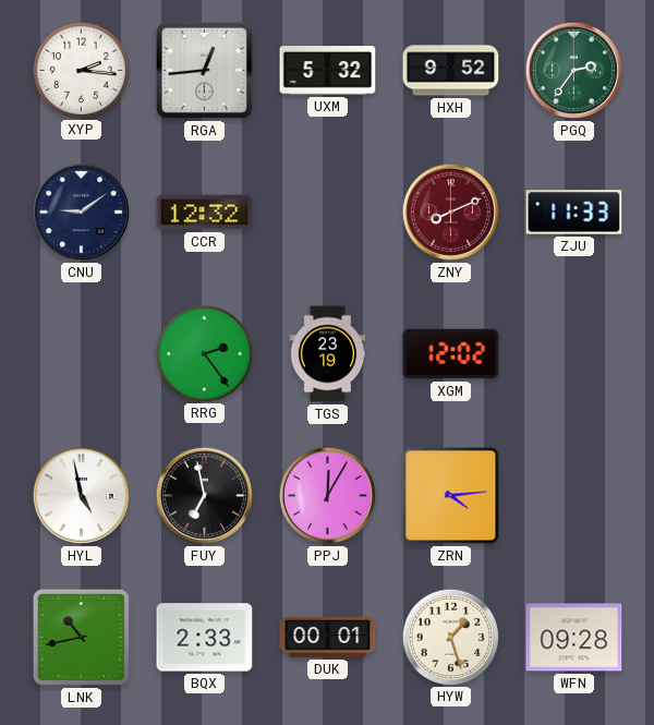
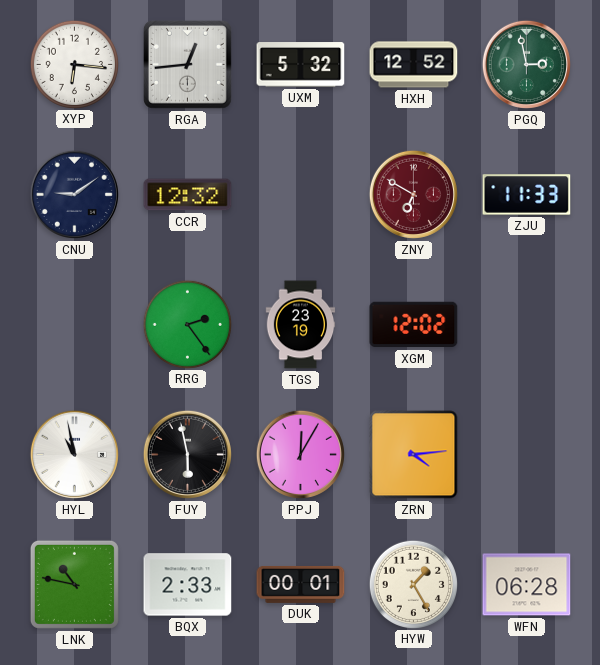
XYP: 2:16 -> 6:16
HXH: 9:52 -> 12:52
PGQ: 2:36 -> 2:58
ZNY: 8:11 -> 6:50
HYL: 4:58 -> 10:58
FUY: 6:58 -> 5:58
LNK: 10:43 -> 10:47
HYW: 1:27 -> 1:25
WFN: 09:28 -> 06:28
